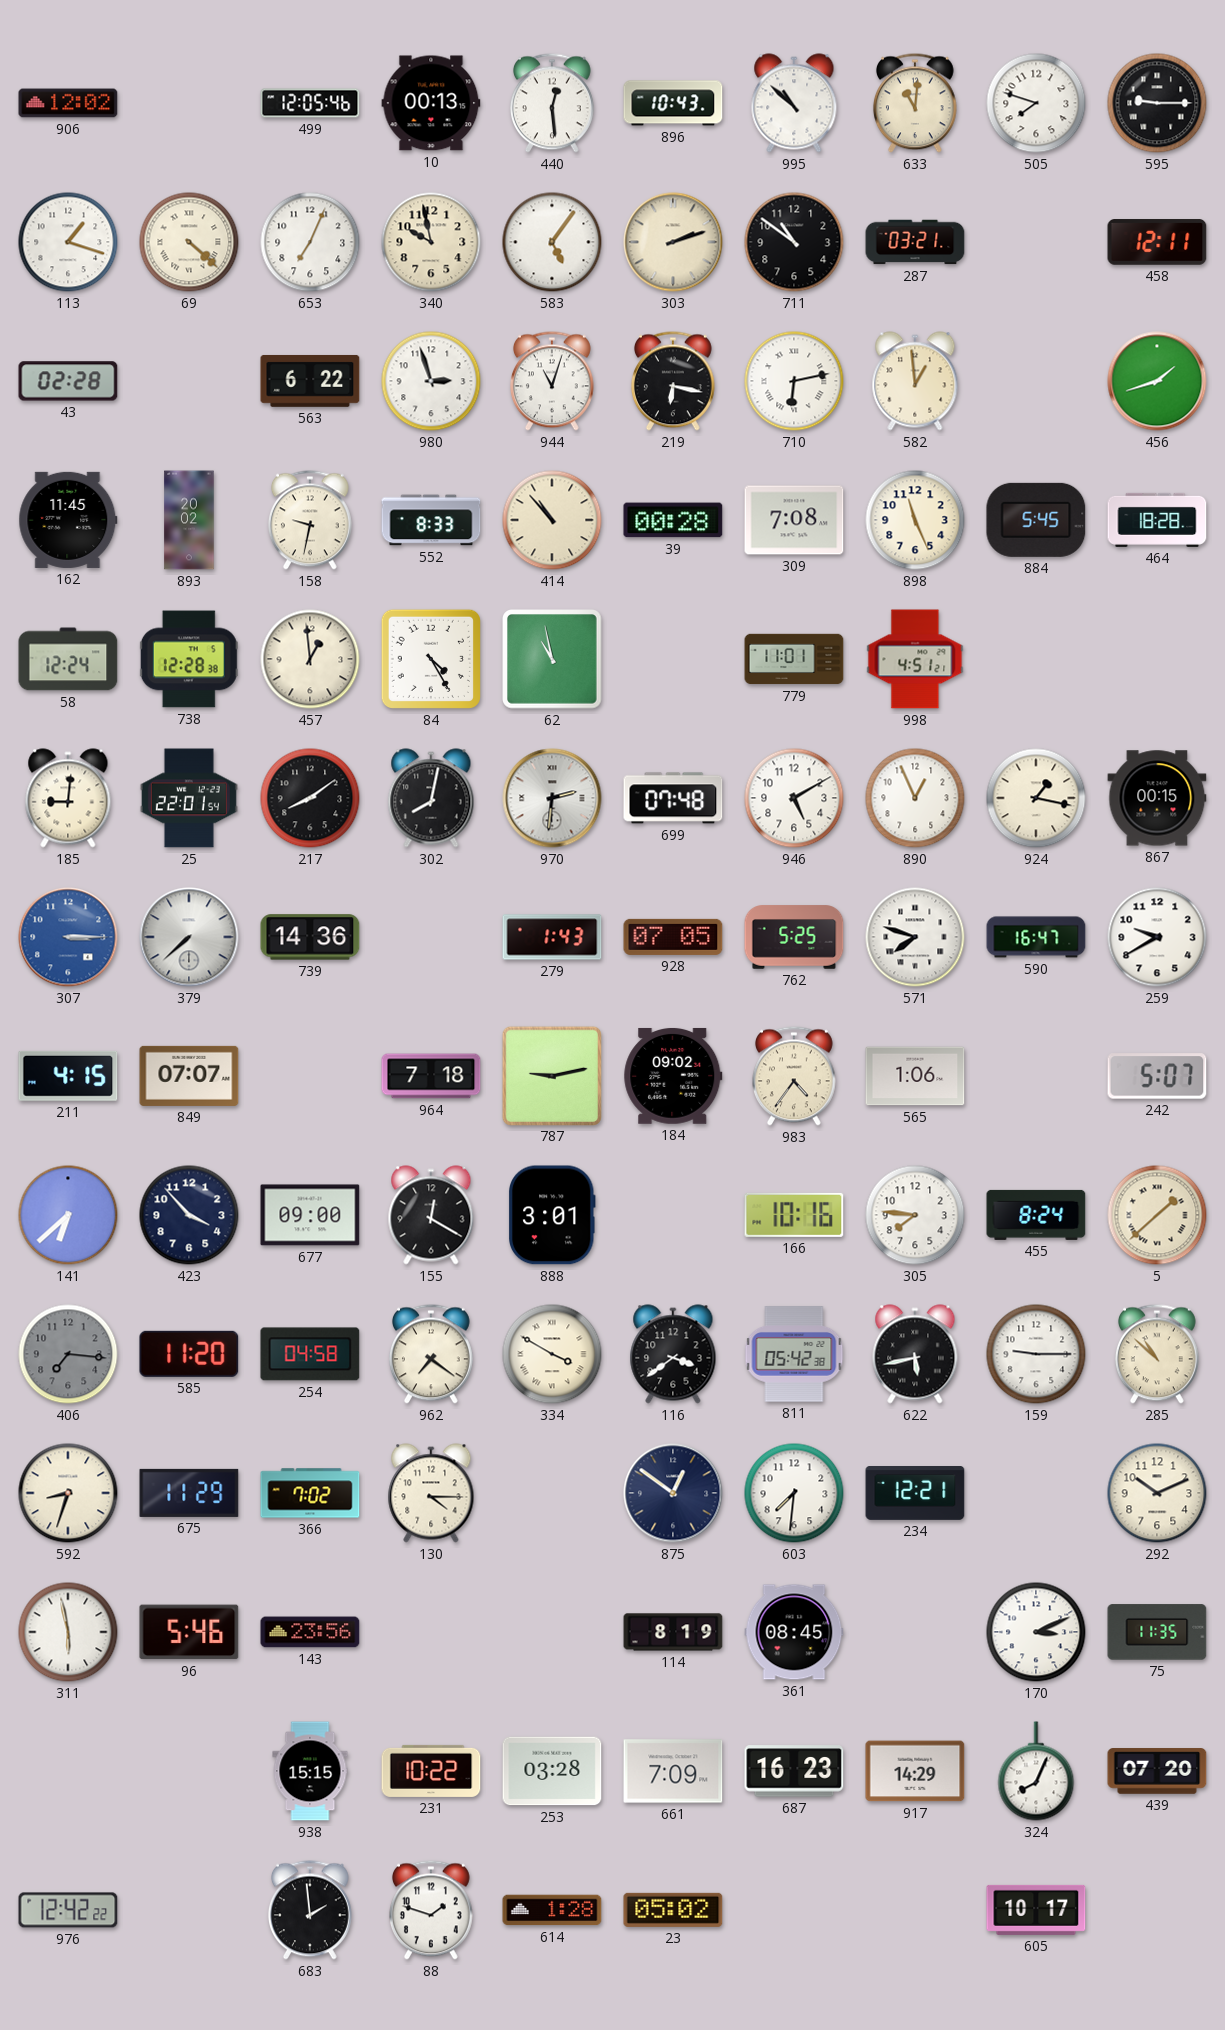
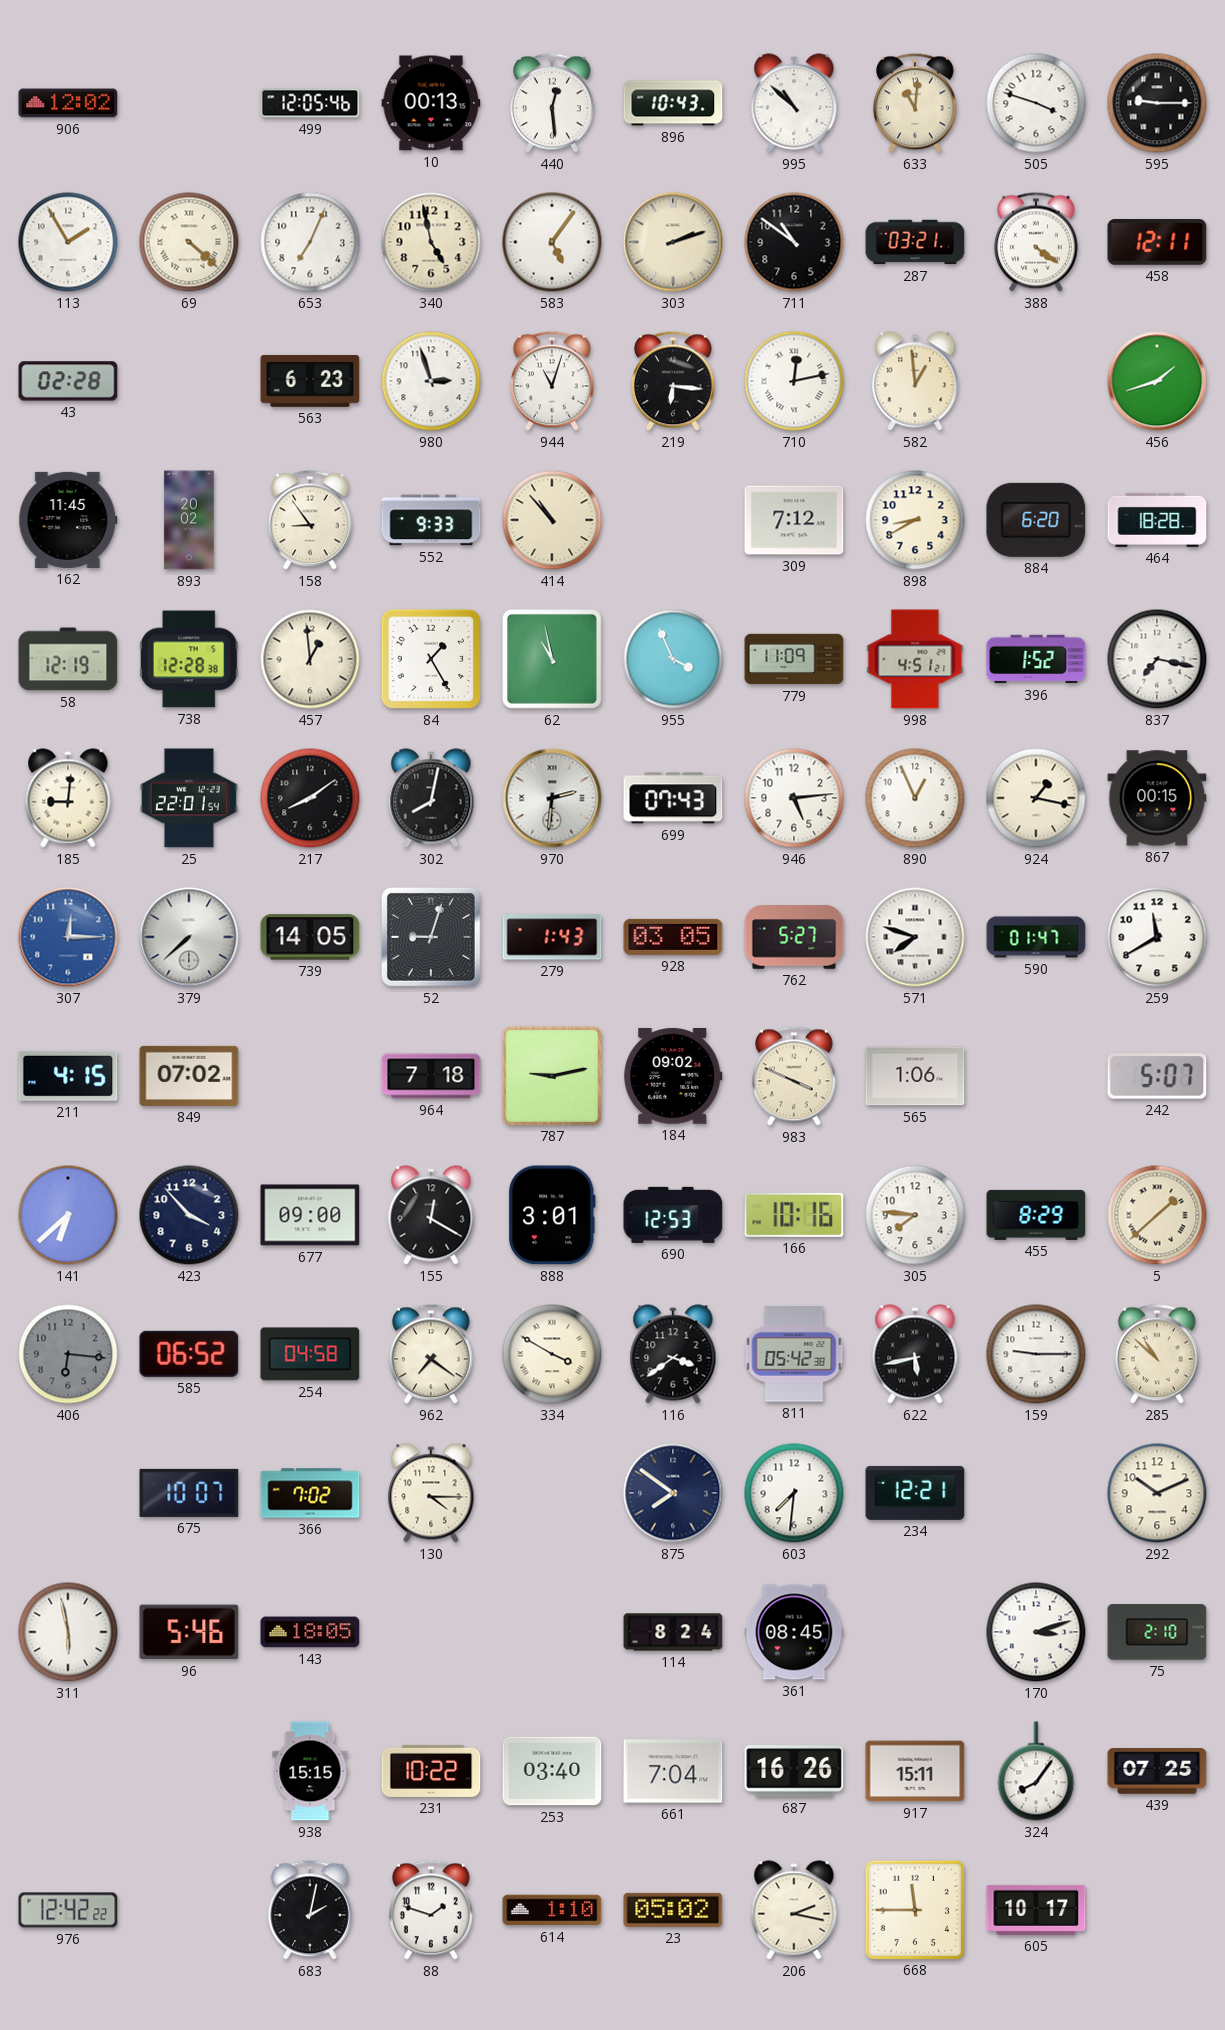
505: 7:48 -> 3:48
113: 1:18 -> 1:55
340: 9:58 -> 4:58
388: none -> 4:21
563: 6:22 -> 6:23
219: 6:17 -> 6:16
710: 6:13 -> 12:13
158: 9:32 -> 8:54
552: 8:33 -> 9:33
39: 00:28 -> none
309: 7:08 -> 7:12
898: 11:26 -> 8:40
884: 5:45 -> 6:20
58: 12:24 -> 12:19
84: 4:25 -> 1:25
955: none -> 3:56
779: 11:01 -> 11:09
396: none -> 1:52
837: none -> 7:17
699: 07:48 -> 07:43
946: 5:10 -> 5:14
307: 3:15 -> 12:15
739: 14:36 -> 14:05
52: none -> 9:03
928: 07:05 -> 03:05
762: 5:25 -> 5:27
590: 16:47 -> 01:47
259: 9:40 -> 11:40
849: 07:07 -> 07:02
983: 4:36 -> 3:49
690: none -> 12:53
455: 8:24 -> 8:29
406: 7:16 -> 6:16
585: 11:20 -> 06:52
592: 8:33 -> none
675: 11:29 -> 10:07
875: 12:51 -> 7:51
143: 23:56 -> 18:05
114: 8:19 -> 8:24
170: 3:11 -> 3:12
75: 11:35 -> 2:10
253: 03:28 -> 03:40
661: 7:09 -> 7:04
687: 16:23 -> 16:26
917: 14:29 -> 15:11
324: 8:04 -> 8:06
439: 07:20 -> 07:25
683: 1:59 -> 2:02
614: 1:28 -> 1:10
206: none -> 2:17
668: none -> 11:45
